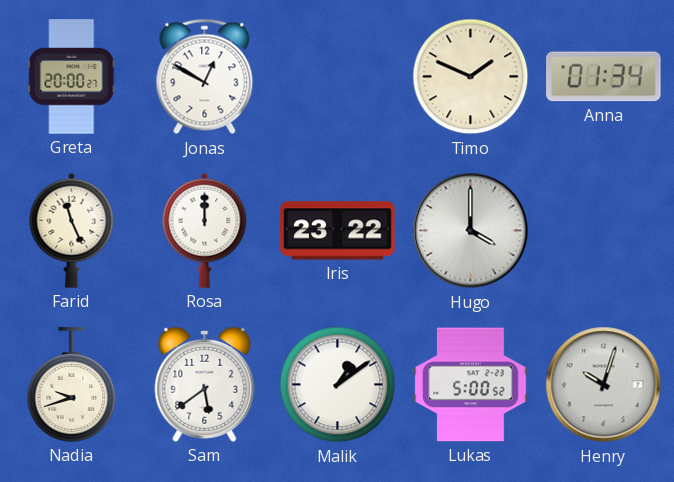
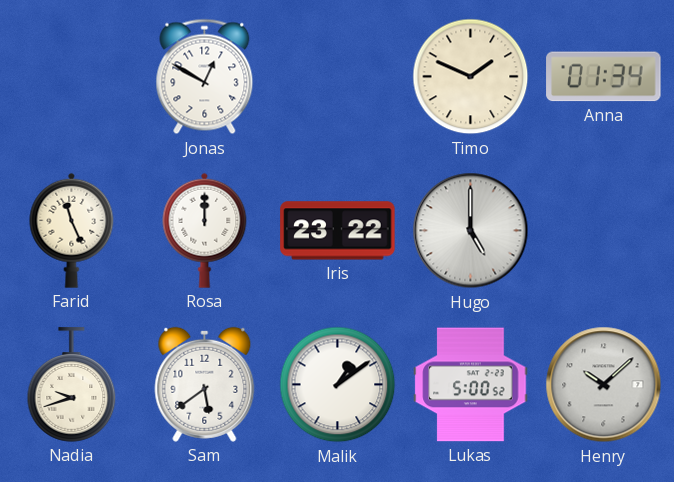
Greta: 20:00 -> none
Hugo: 4:00 -> 5:00
Henry: 10:03 -> 10:08
